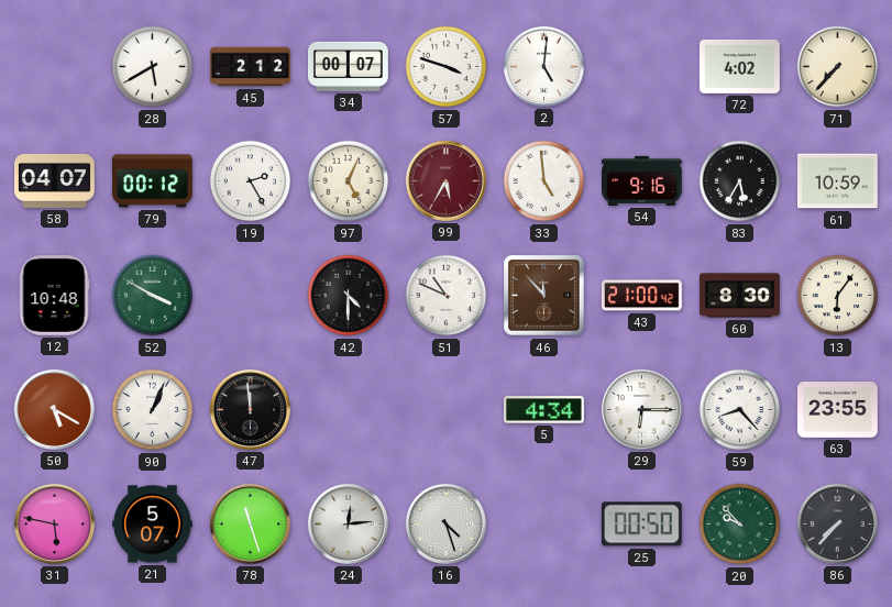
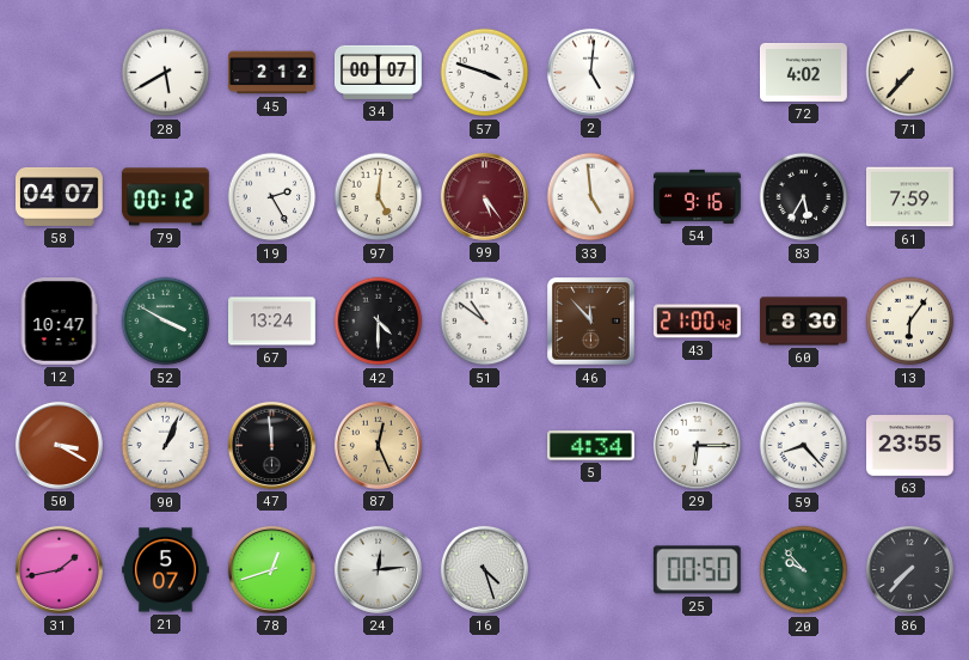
97: 5:04 -> 5:01
99: 5:35 -> 5:24
61: 10:59 -> 7:59
12: 10:48 -> 10:47
67: none -> 13:24
51: 10:49 -> 10:51
50: 5:20 -> 3:20
87: none -> 12:26
31: 5:47 -> 1:43
78: 11:27 -> 12:42
